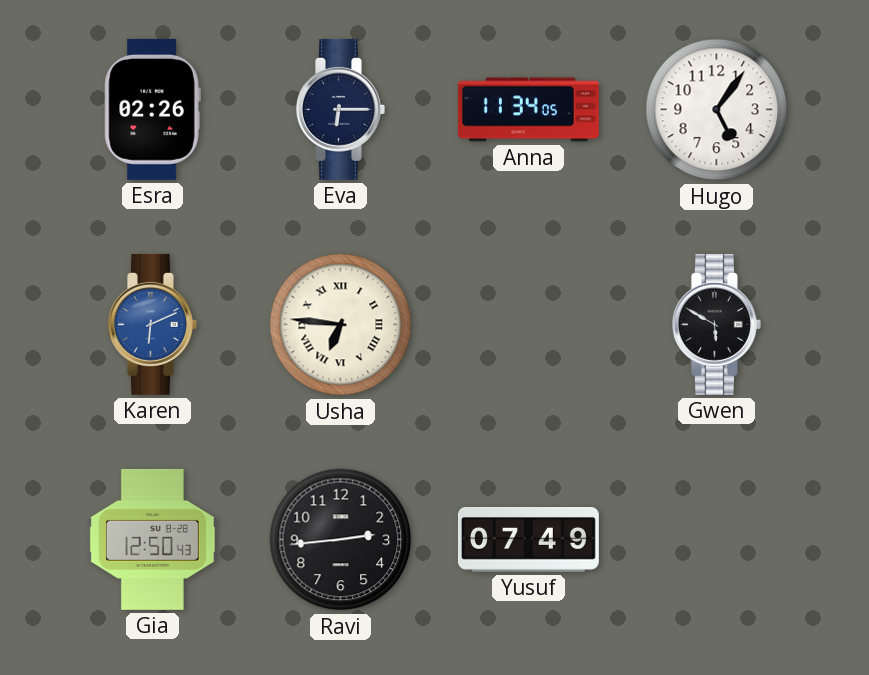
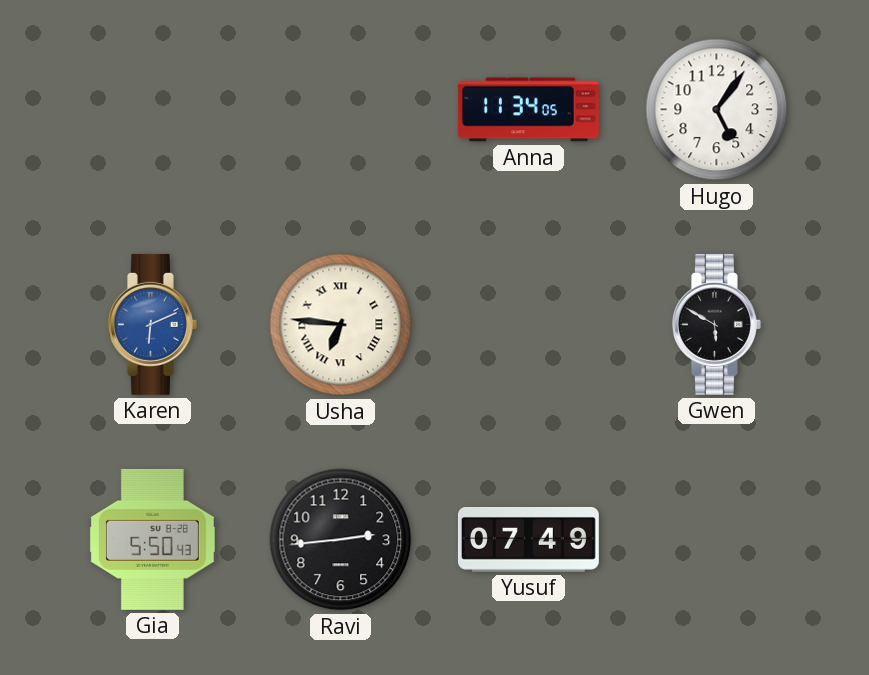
Esra: 02:26 -> none
Eva: 6:15 -> none
Gia: 12:50 -> 5:50
